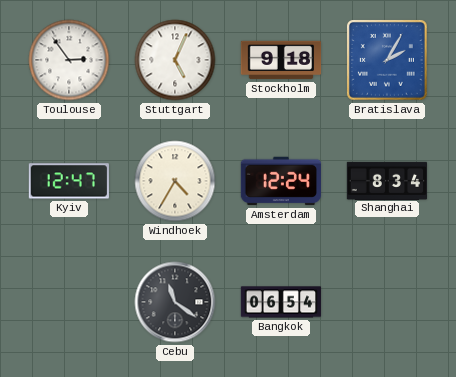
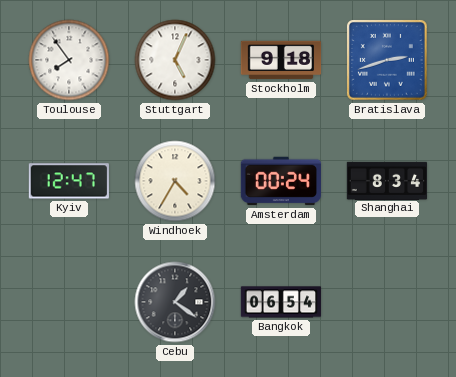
Toulouse: 2:54 -> 7:54
Bratislava: 2:05 -> 2:42
Amsterdam: 12:24 -> 00:24
Cebu: 11:21 -> 1:21
